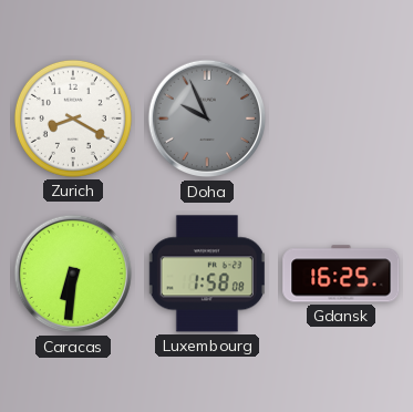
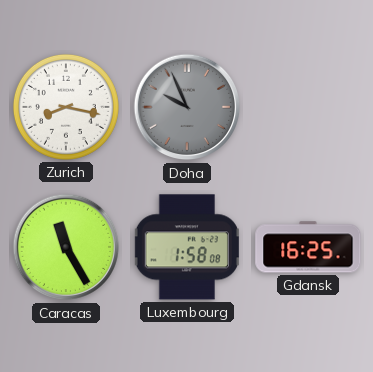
Zurich: 8:20 -> 8:17
Caracas: 6:31 -> 11:25
